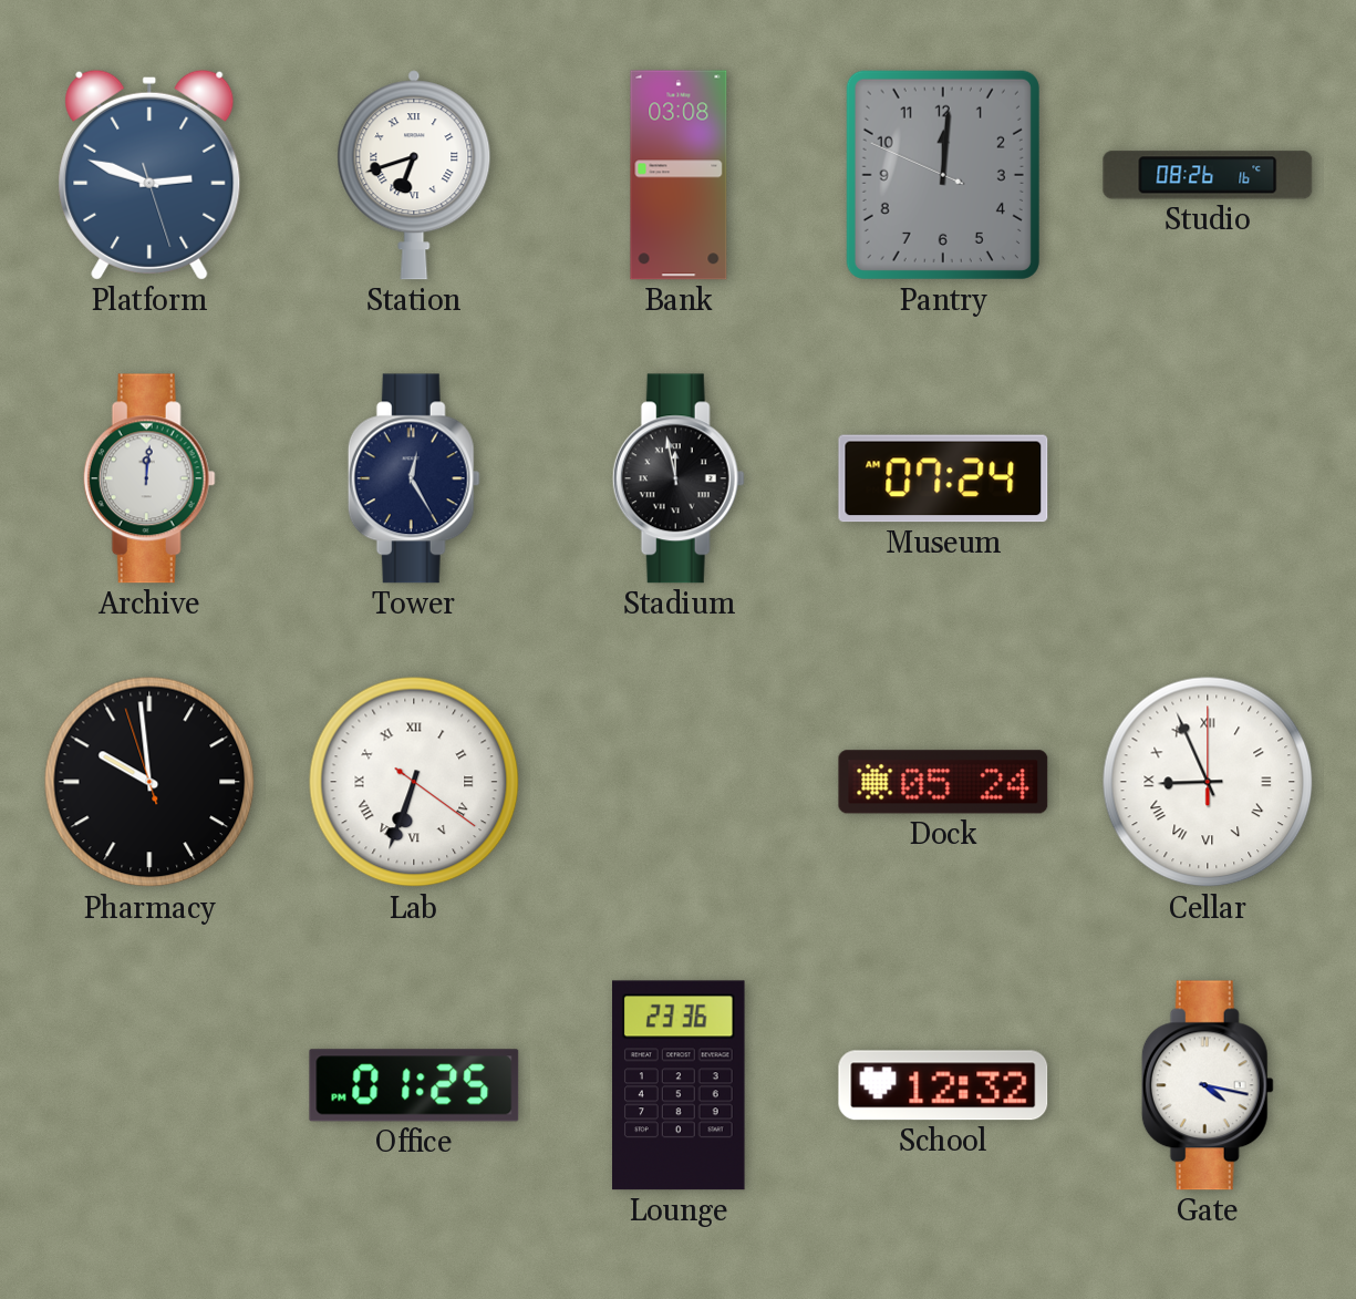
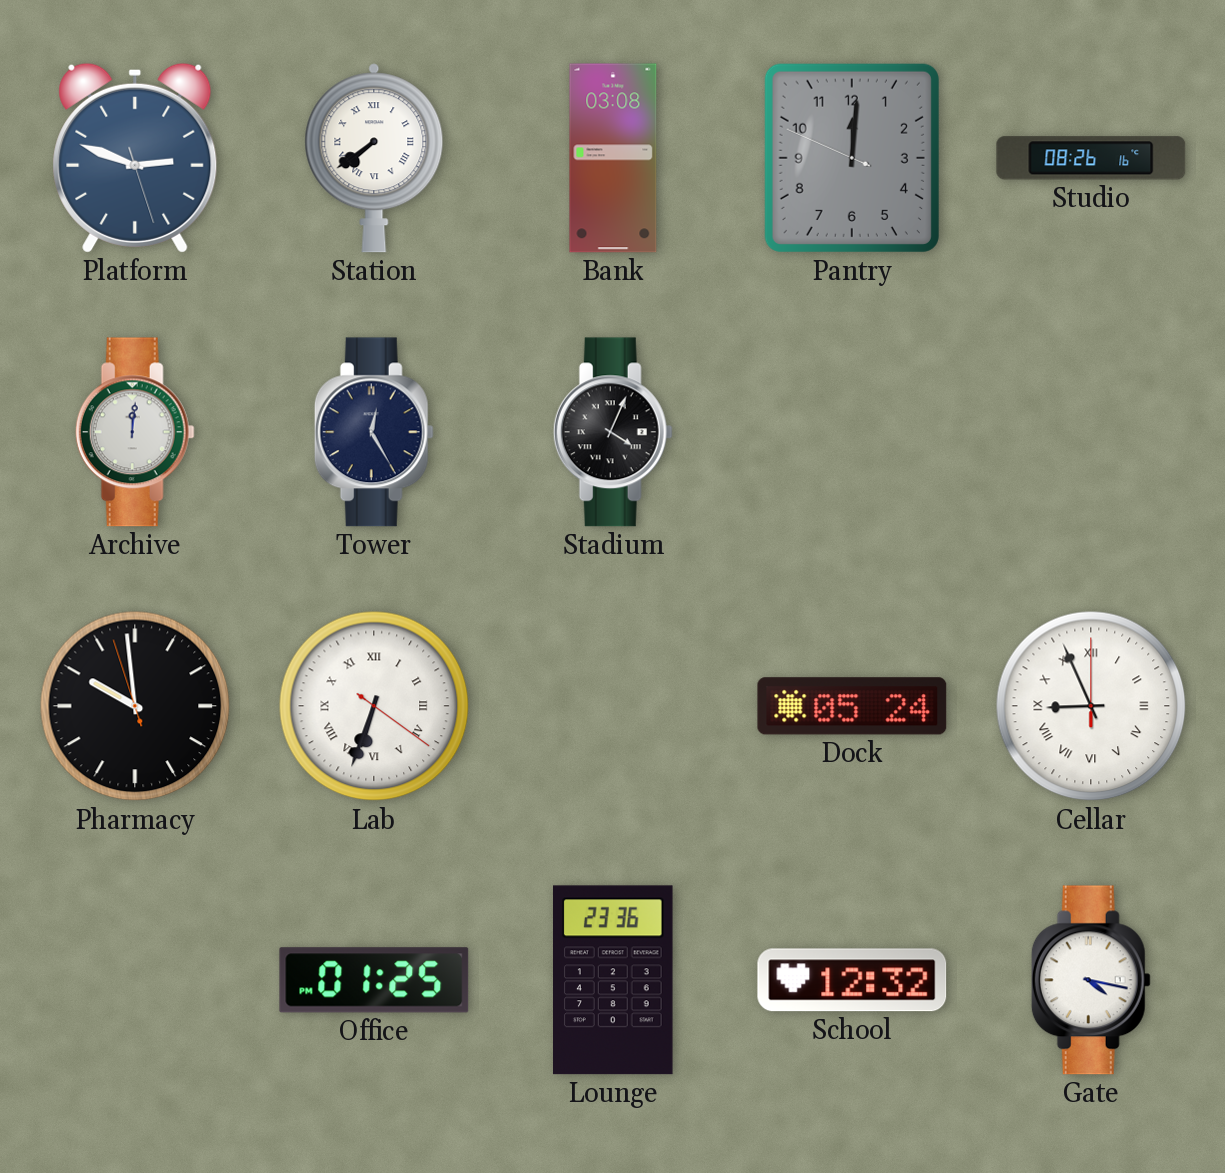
Station: 6:42 -> 7:39
Stadium: 11:58 -> 4:04
Museum: 07:24 -> none
